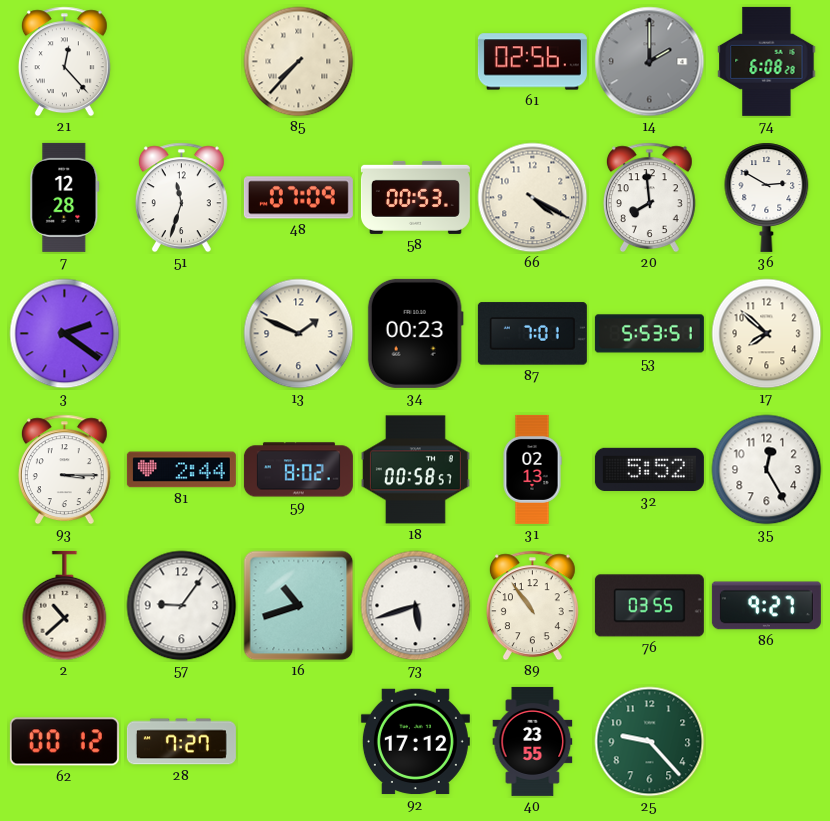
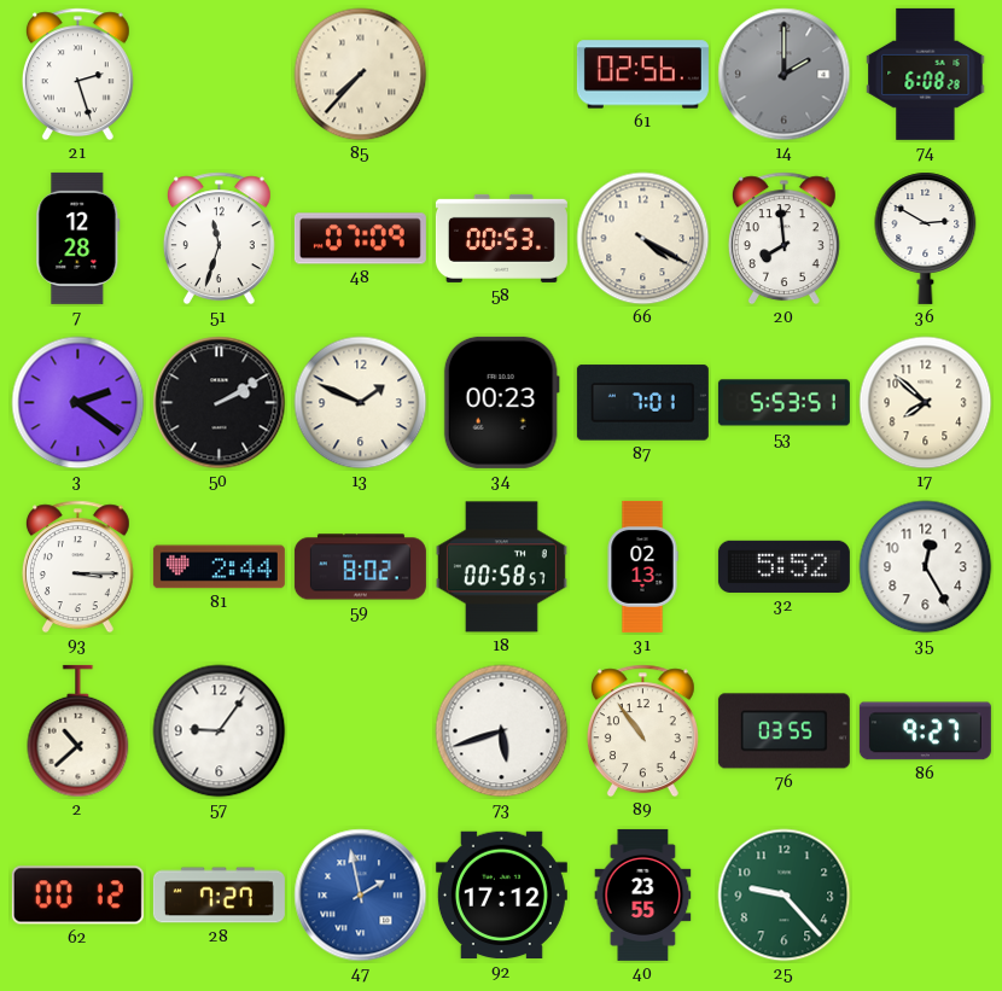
21: 12:23 -> 2:27
50: none -> 2:10
16: 10:42 -> none
47: none -> 1:58
